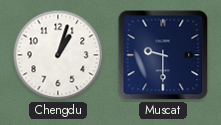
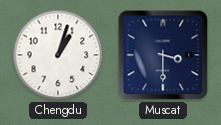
Muscat: 9:30 -> 3:30
